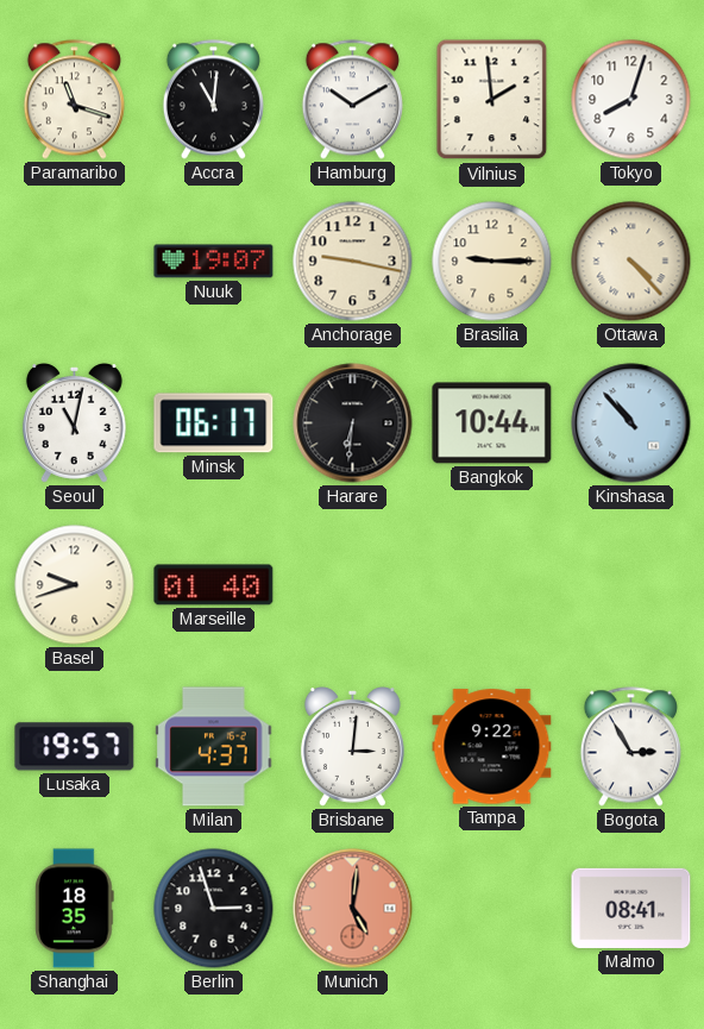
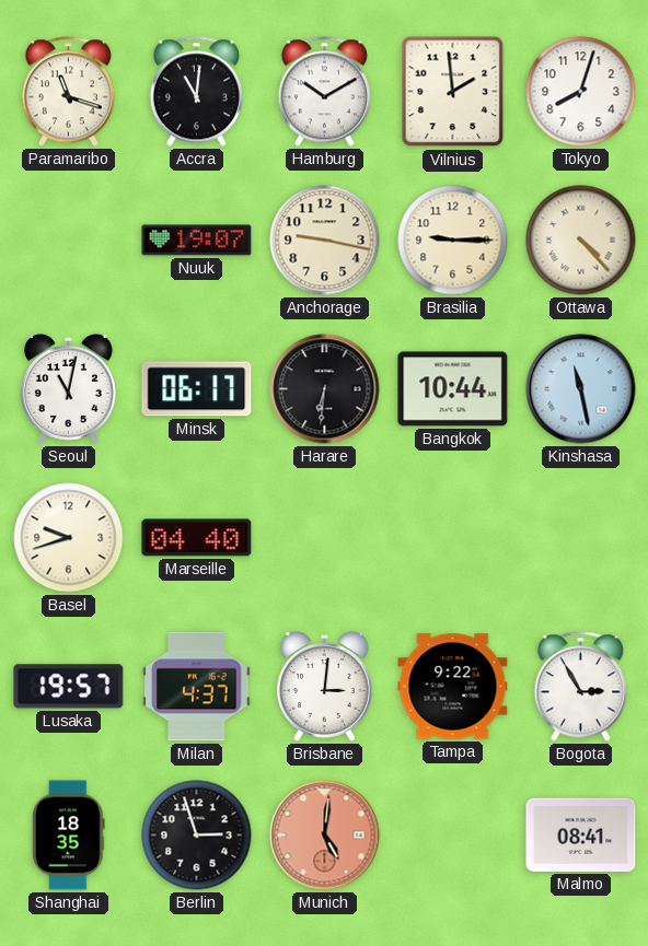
Kinshasa: 10:53 -> 11:28
Marseille: 01:40 -> 04:40
